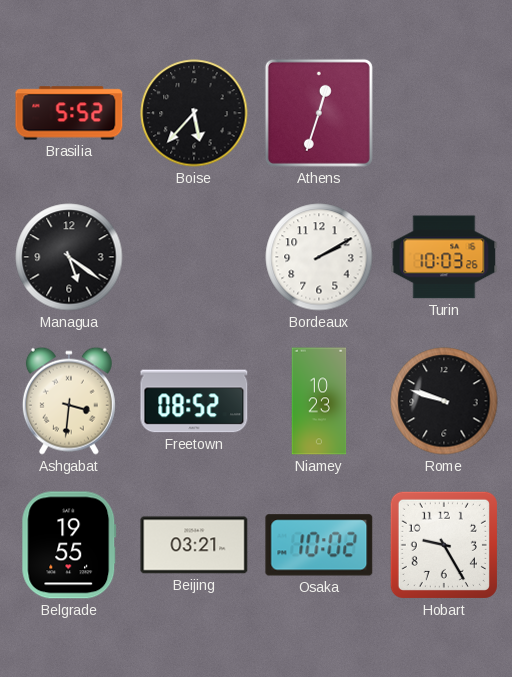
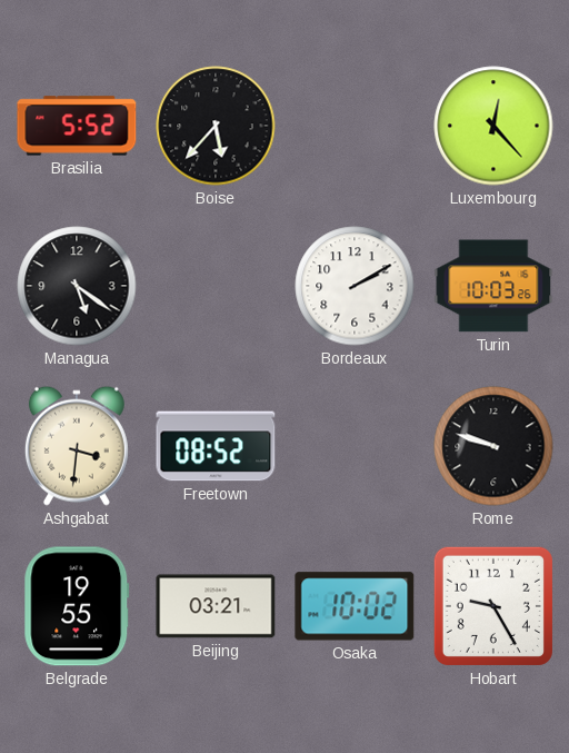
Athens: 12:33 -> none
Luxembourg: none -> 12:23
Niamey: 10:23 -> none
